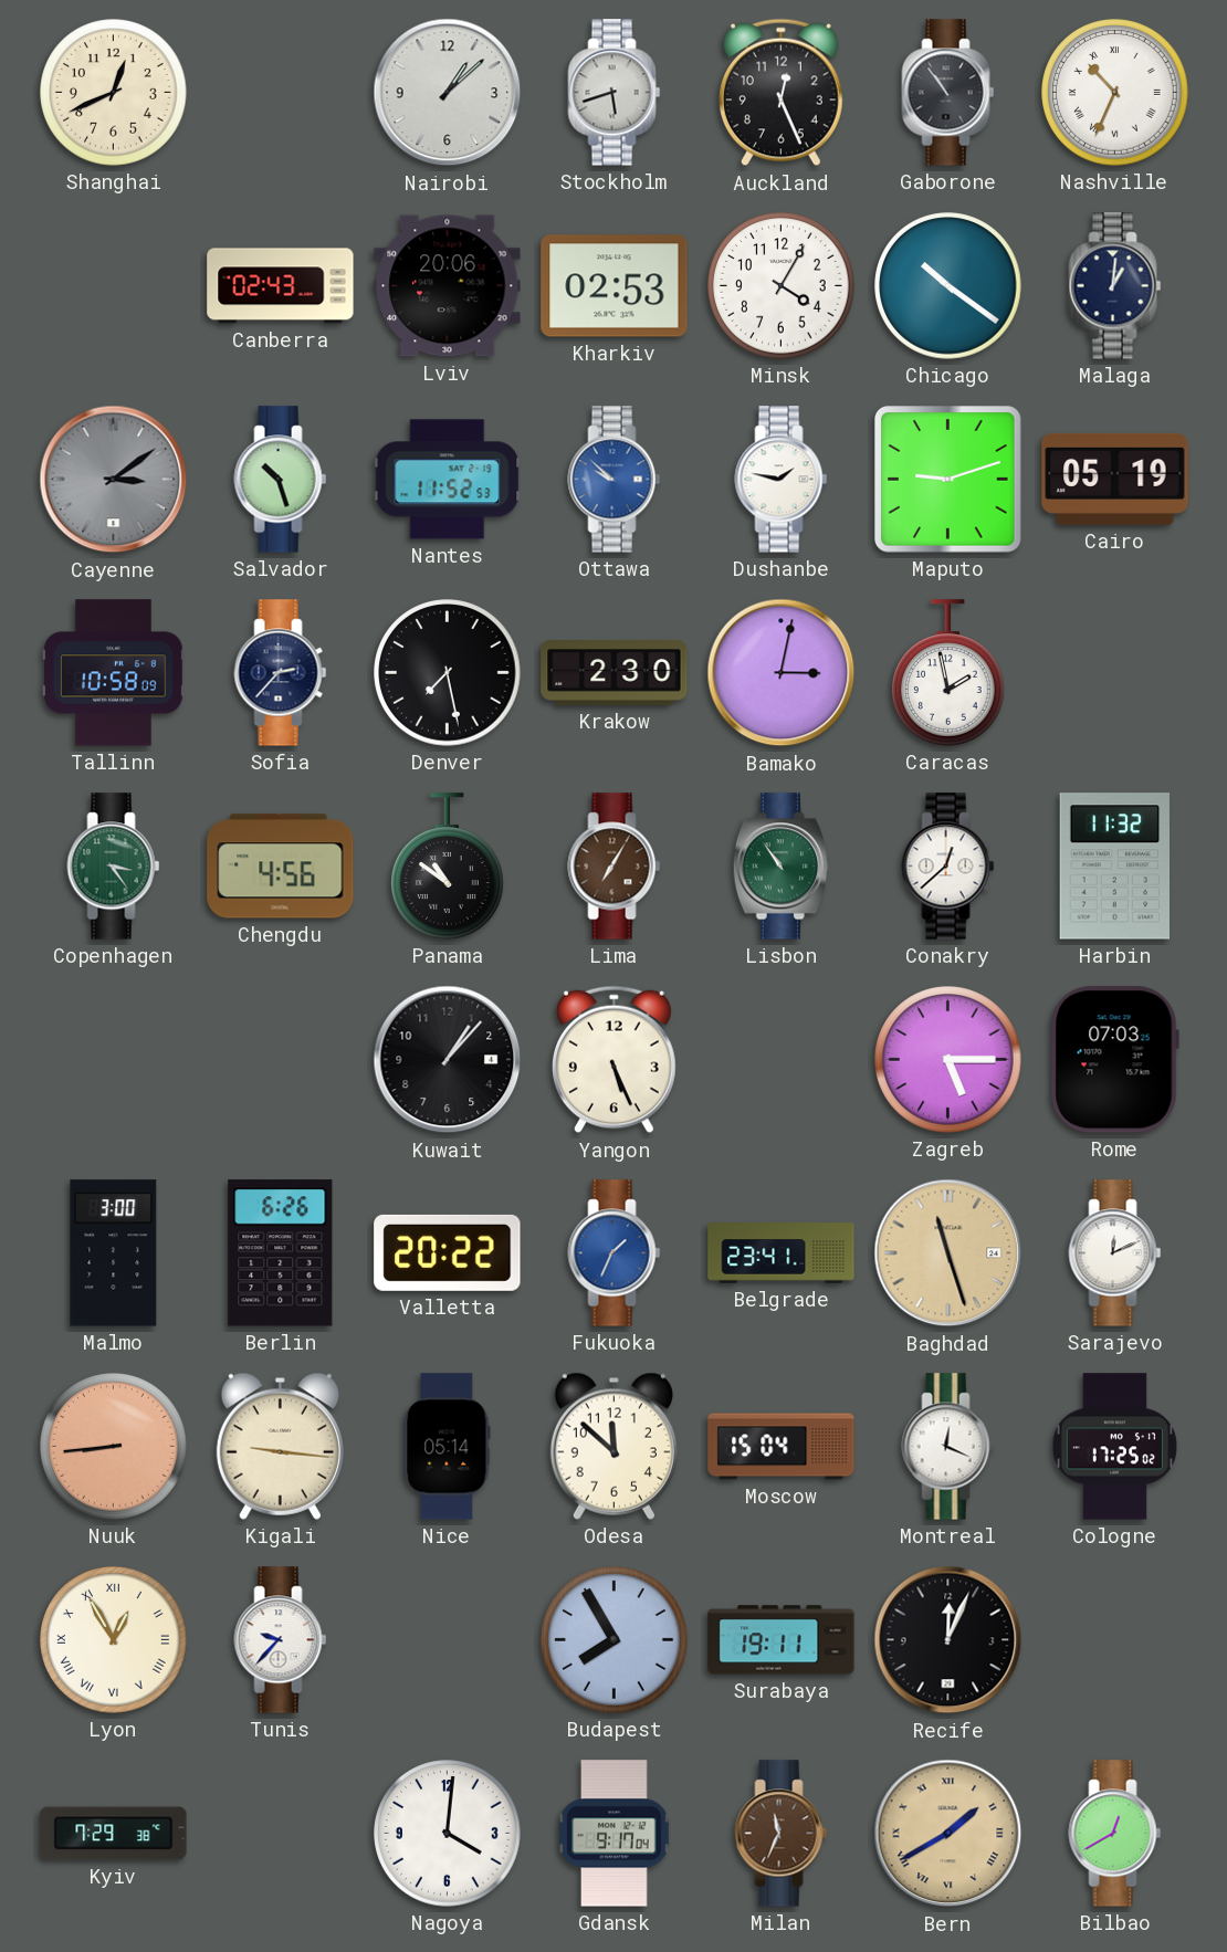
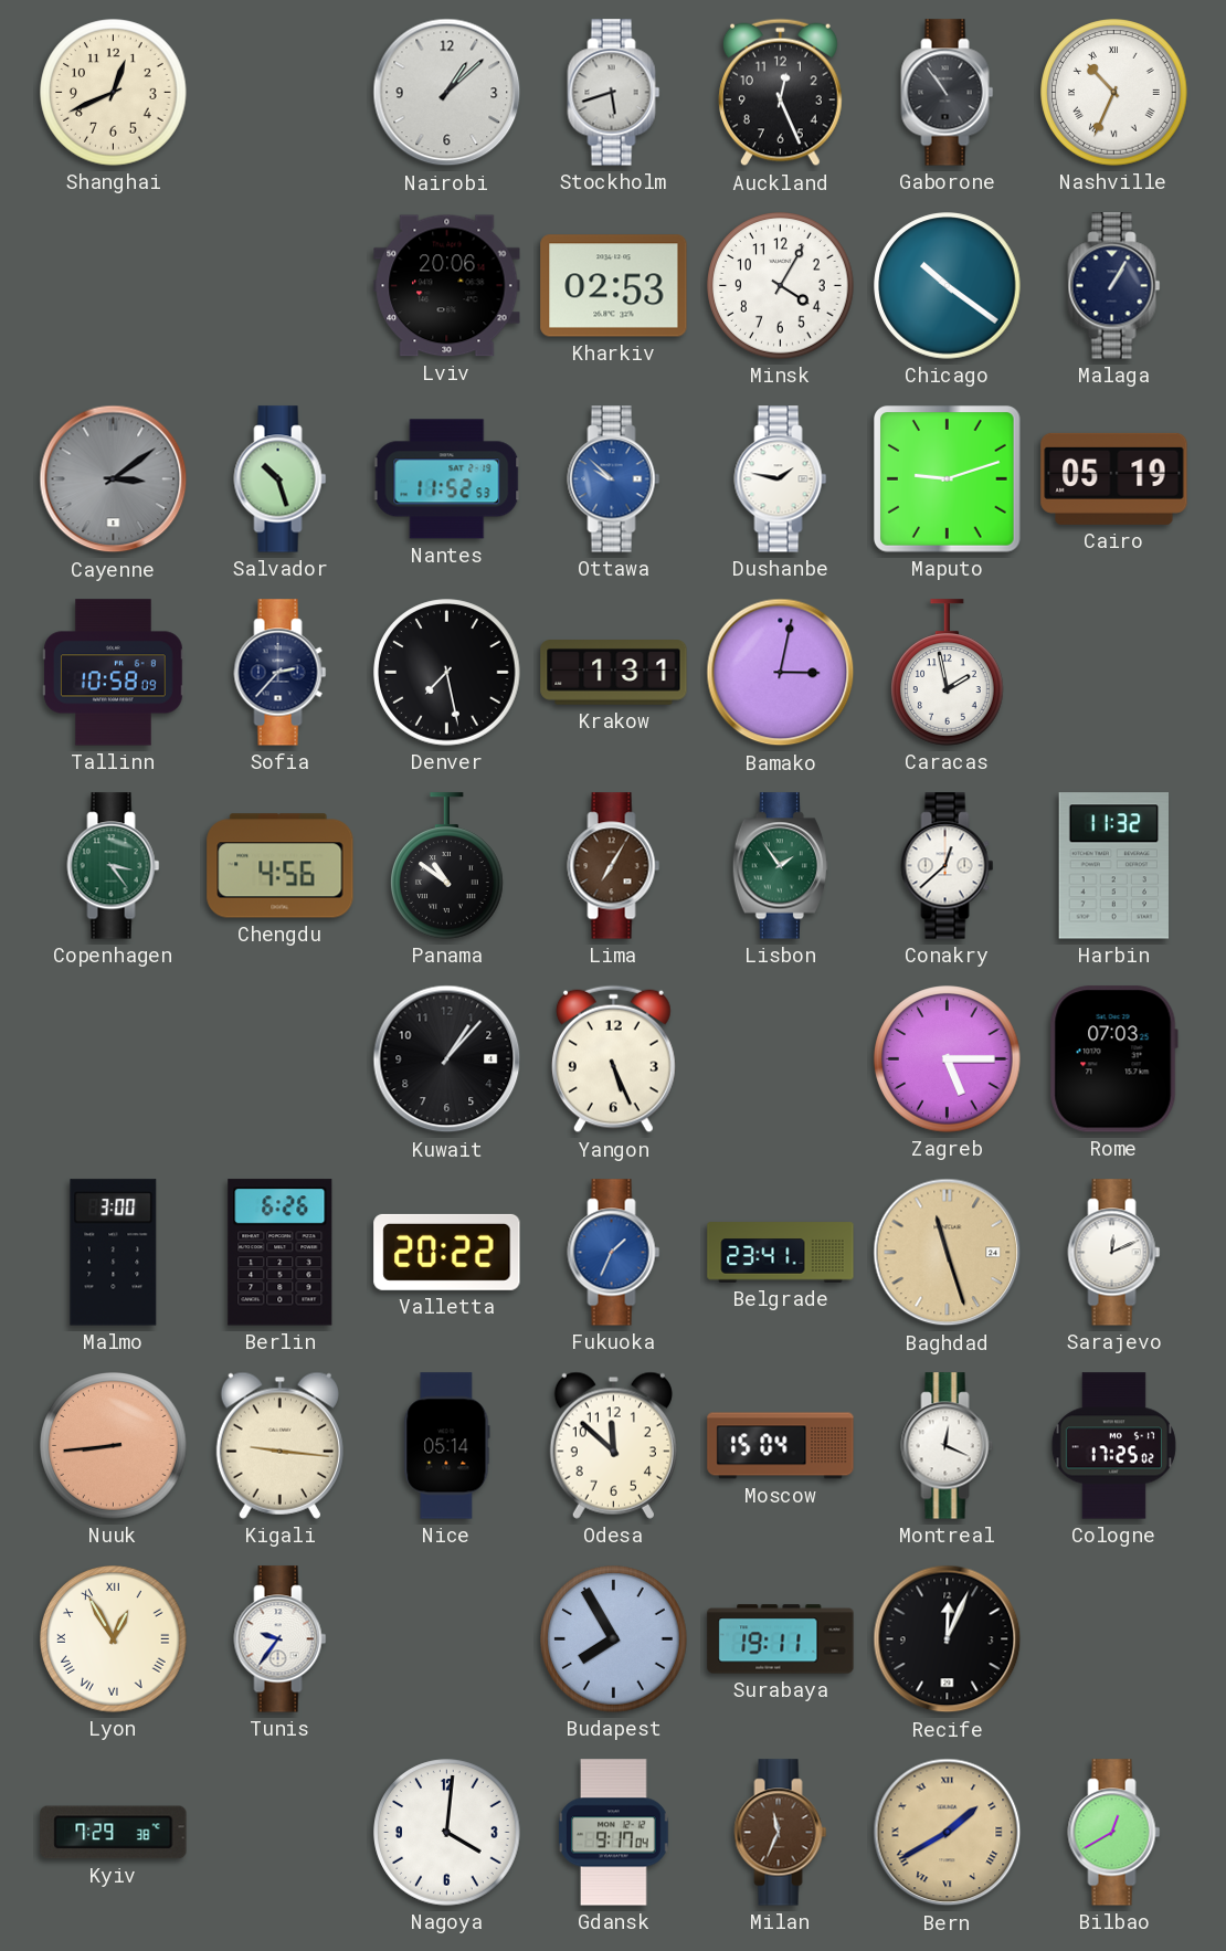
Canberra: 02:43 -> none
Malaga: 1:01 -> 1:05
Krakow: 2:30 -> 1:31
Lisbon: 10:54 -> 1:54
Tunis: 9:37 -> 9:36
